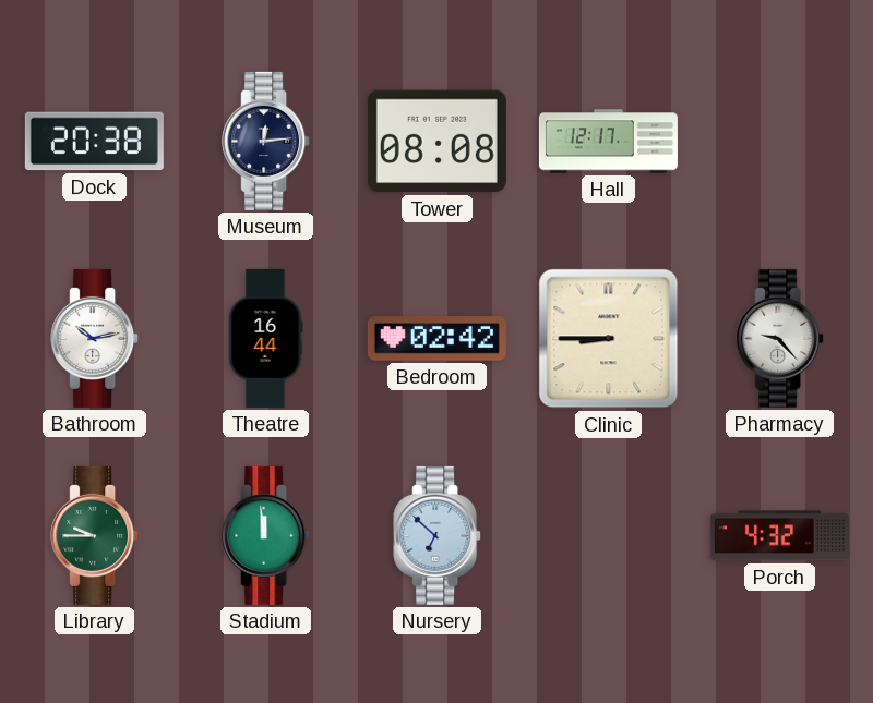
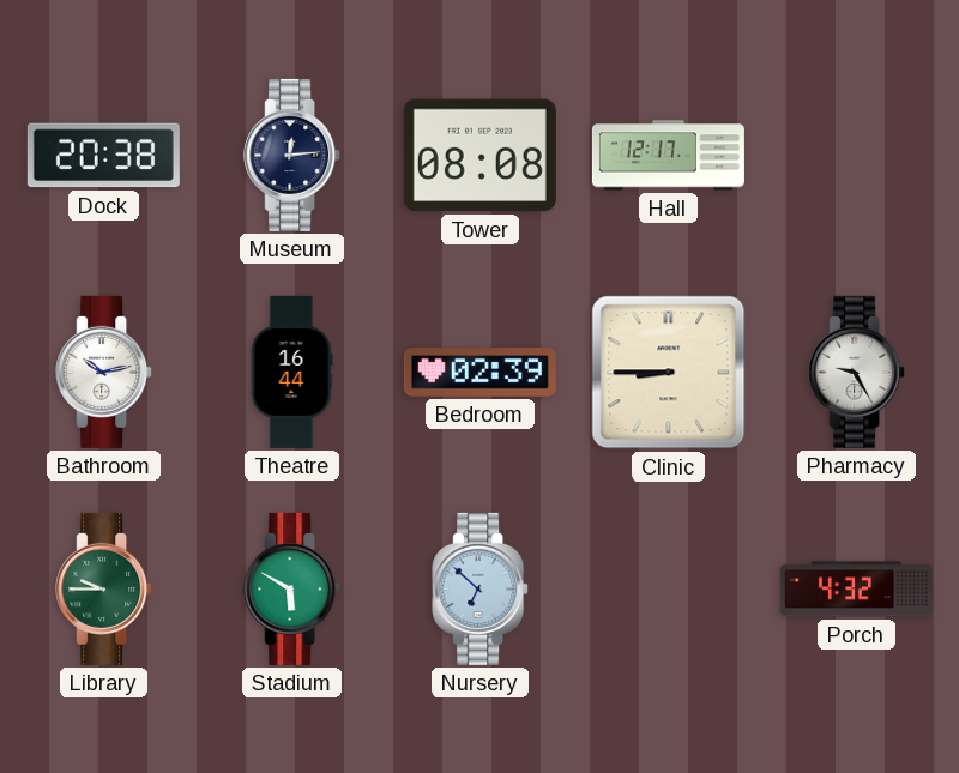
Bedroom: 02:42 -> 02:39
Pharmacy: 9:23 -> 9:25
Stadium: 11:59 -> 5:50
